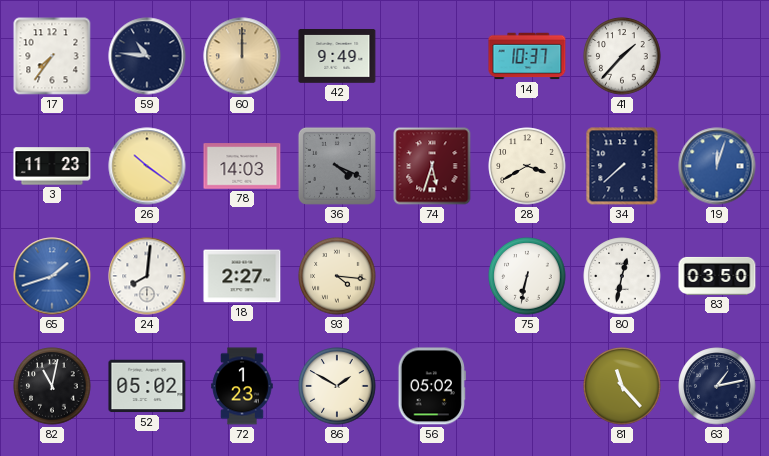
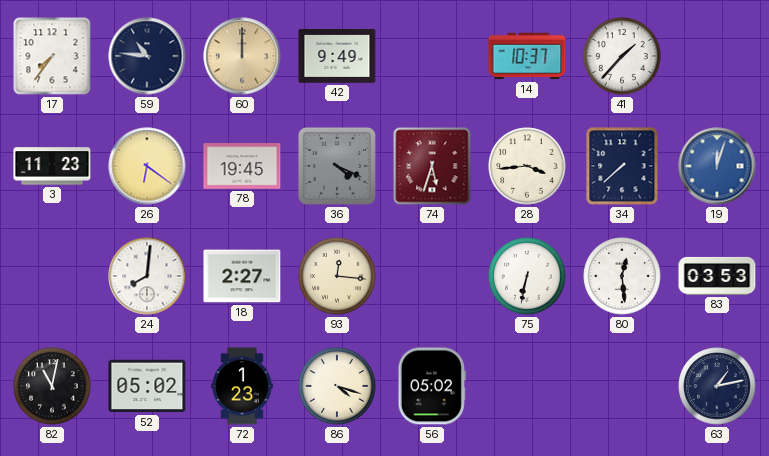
26: 10:21 -> 6:21
78: 14:03 -> 19:45
28: 3:40 -> 3:44
65: 1:42 -> none
93: 4:16 -> 12:16
80: 12:32 -> 12:29
83: 03:50 -> 03:53
86: 1:50 -> 4:18
81: 11:23 -> none
